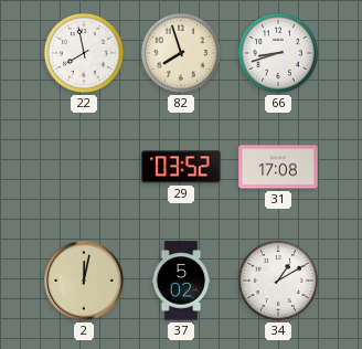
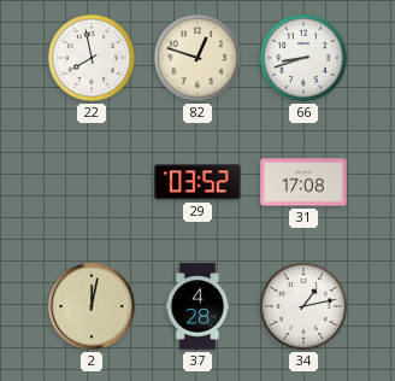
82: 7:57 -> 12:48
37: 5:02 -> 4:28
34: 1:10 -> 1:13
